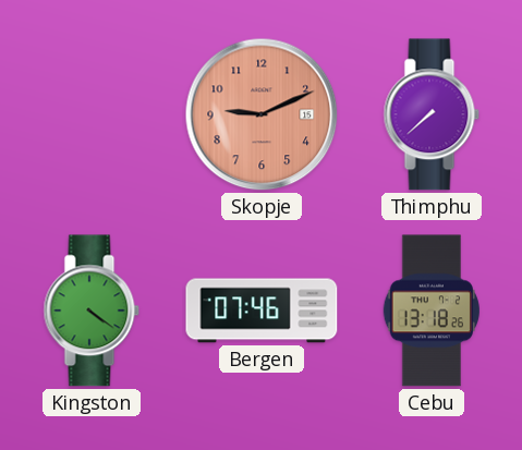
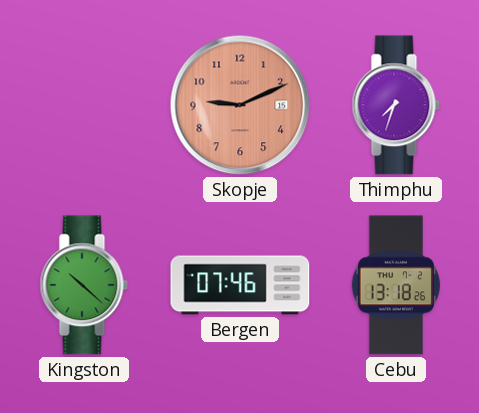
Thimphu: 7:38 -> 7:33
Kingston: 4:21 -> 10:22
